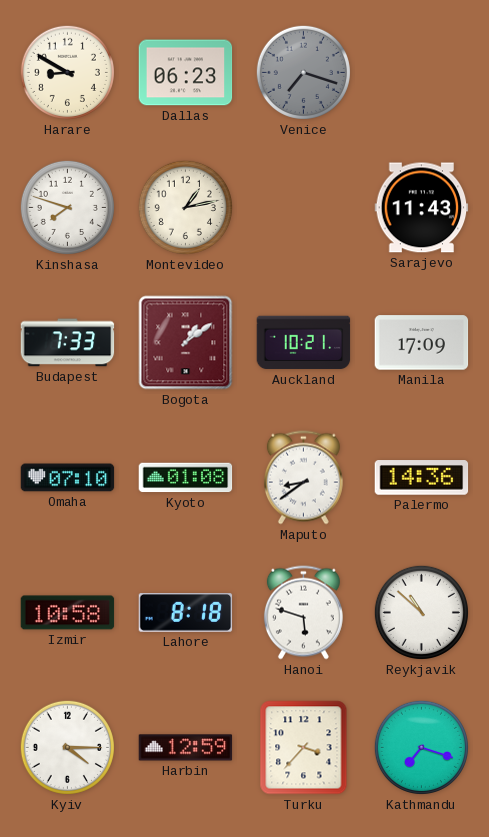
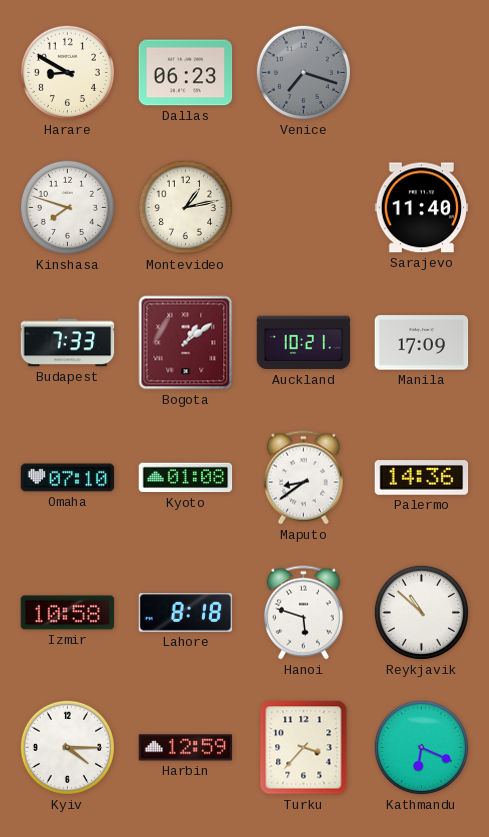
Sarajevo: 11:43 -> 11:40
Kathmandu: 7:18 -> 6:19
